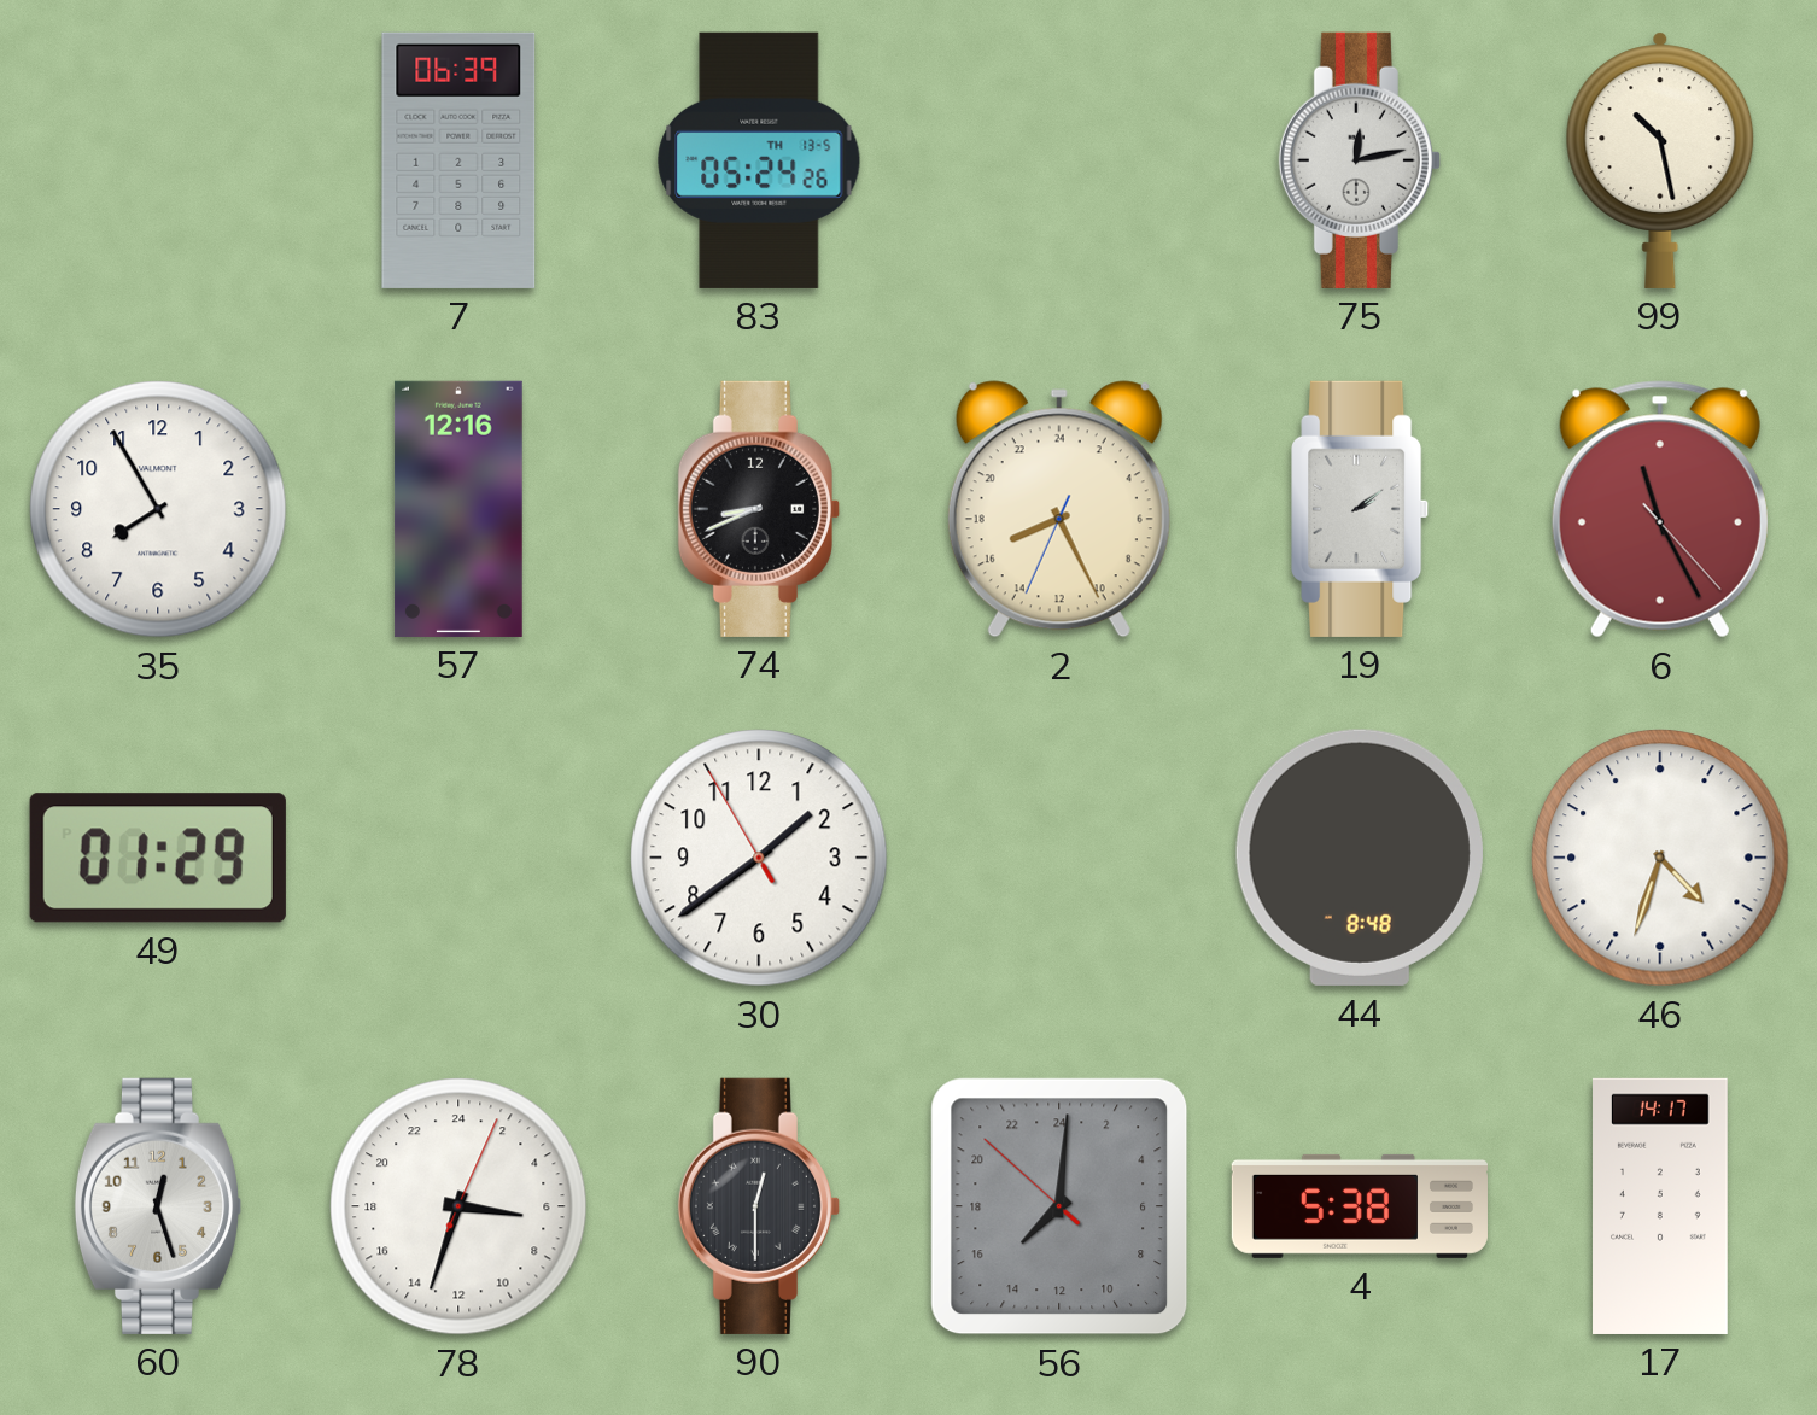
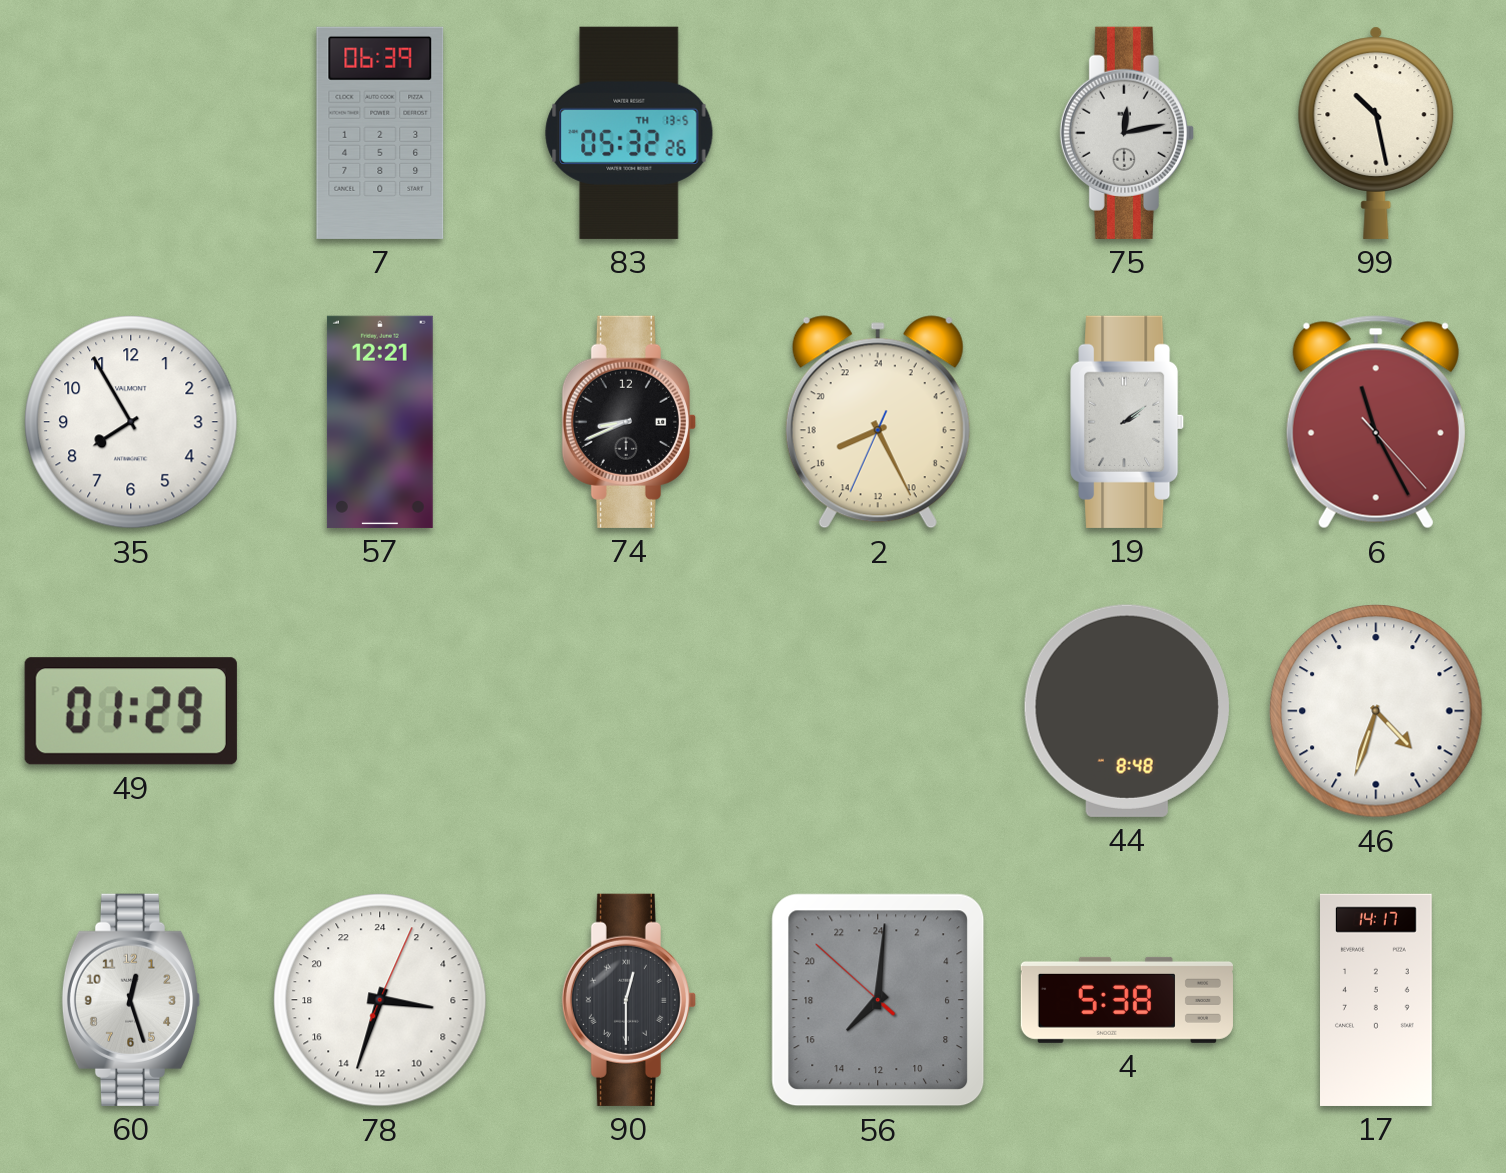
83: 05:24 -> 05:32
57: 12:16 -> 12:21
30: 1:38 -> none
